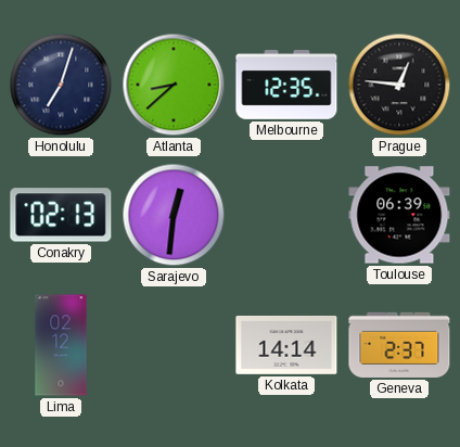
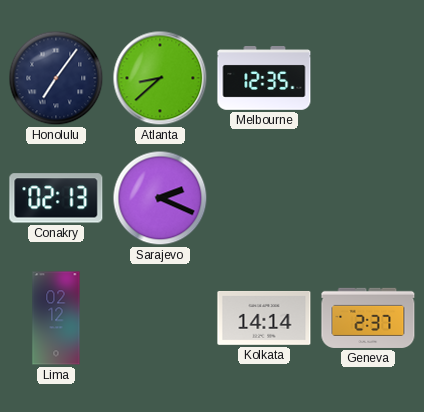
Honolulu: 7:03 -> 7:06
Prague: 12:46 -> none
Sarajevo: 12:31 -> 2:19
Toulouse: 06:39 -> none
